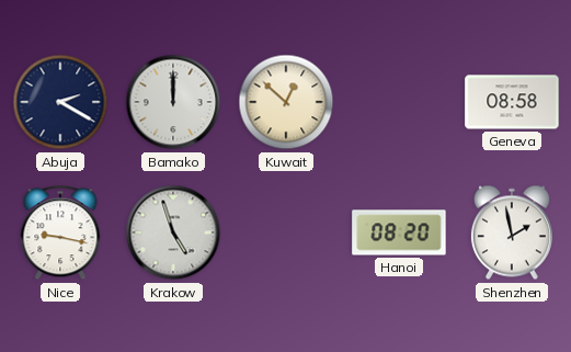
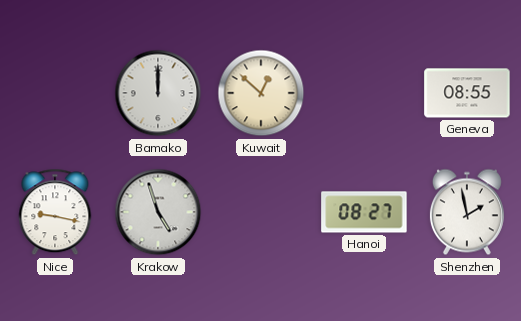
Abuja: 2:20 -> none
Geneva: 08:58 -> 08:55
Hanoi: 08:20 -> 08:27
